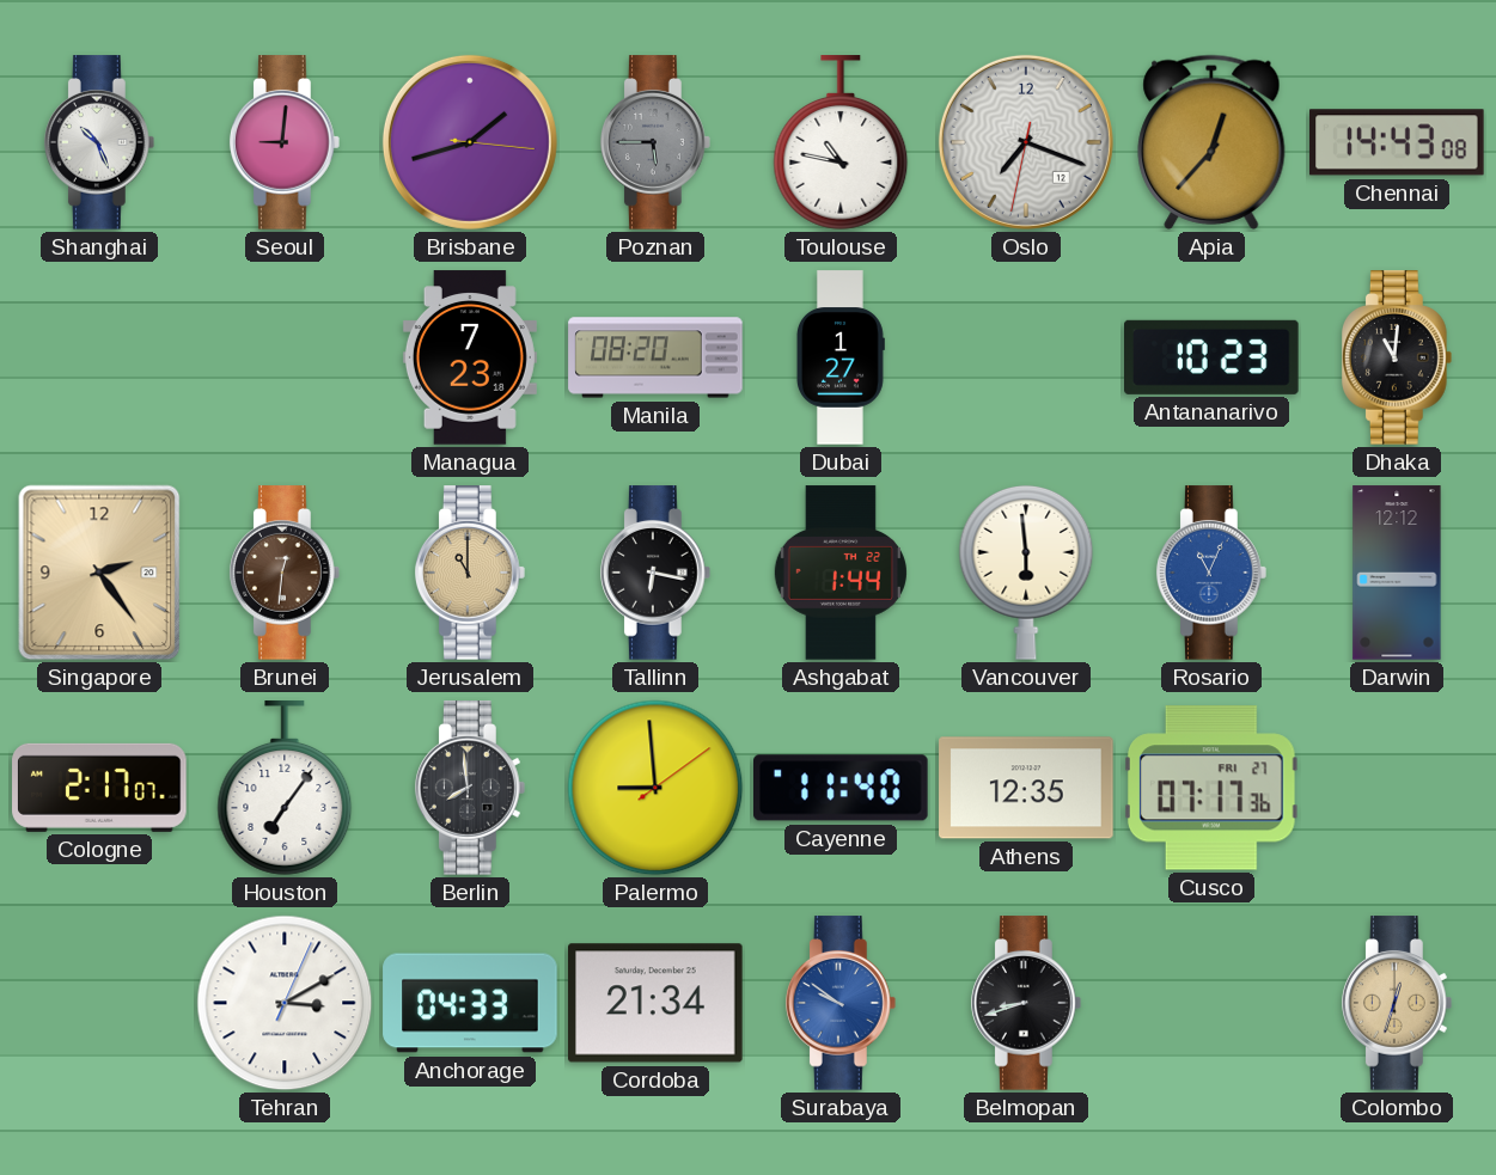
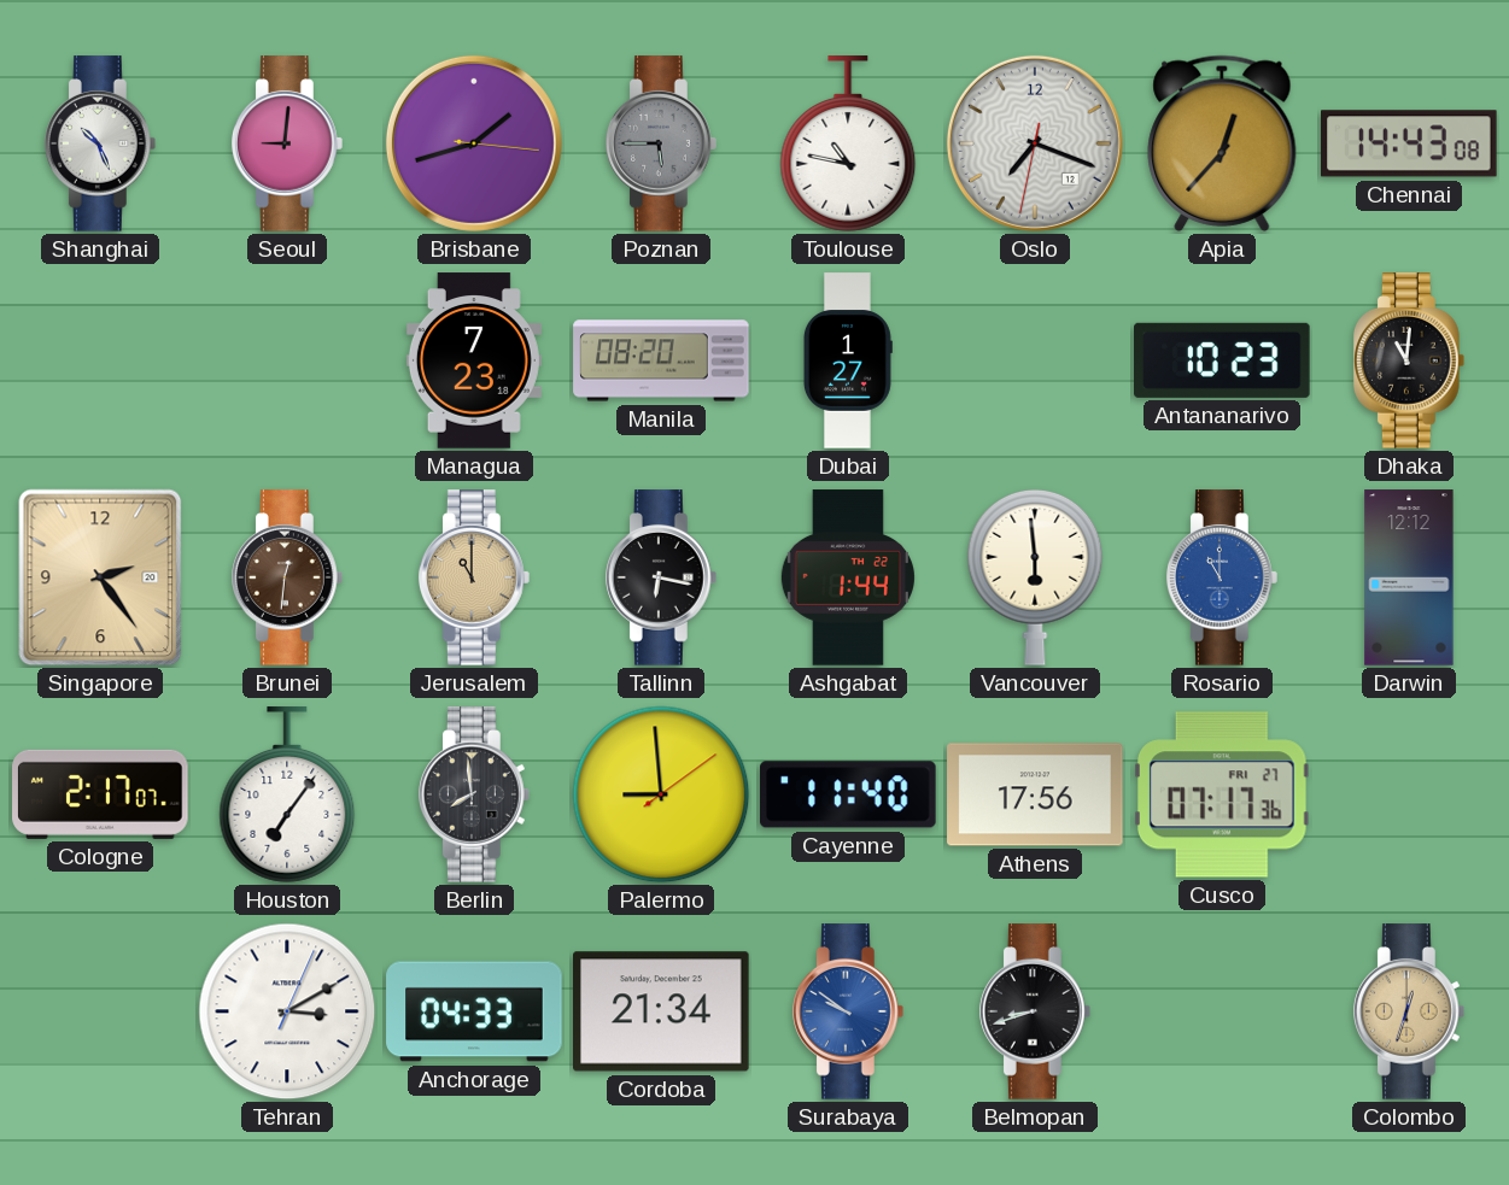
Rosario: 11:04 -> 11:00
Athens: 12:35 -> 17:56
